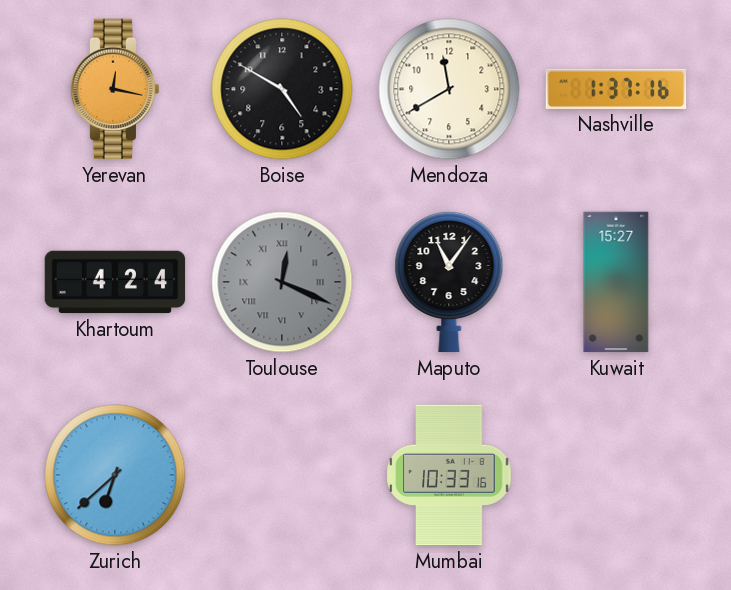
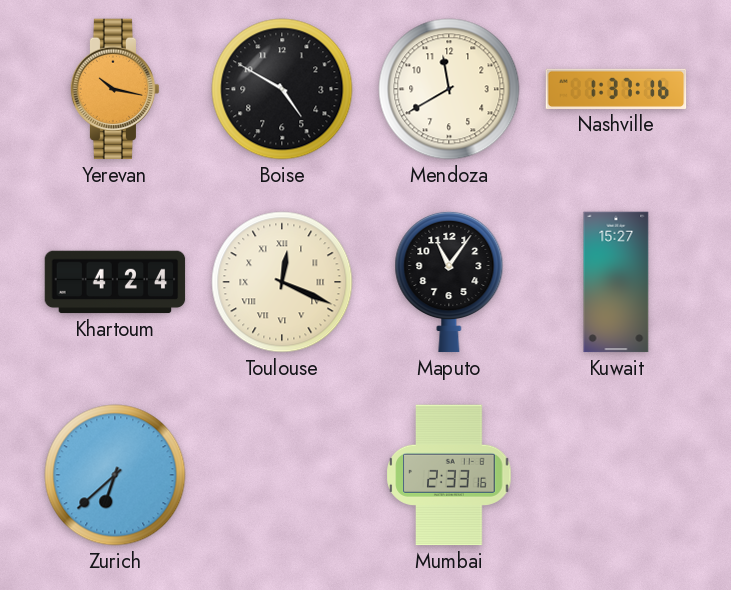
Yerevan: 12:17 -> 10:17
Toulouse dial: grey -> cream
Mumbai: 10:33 -> 2:33
